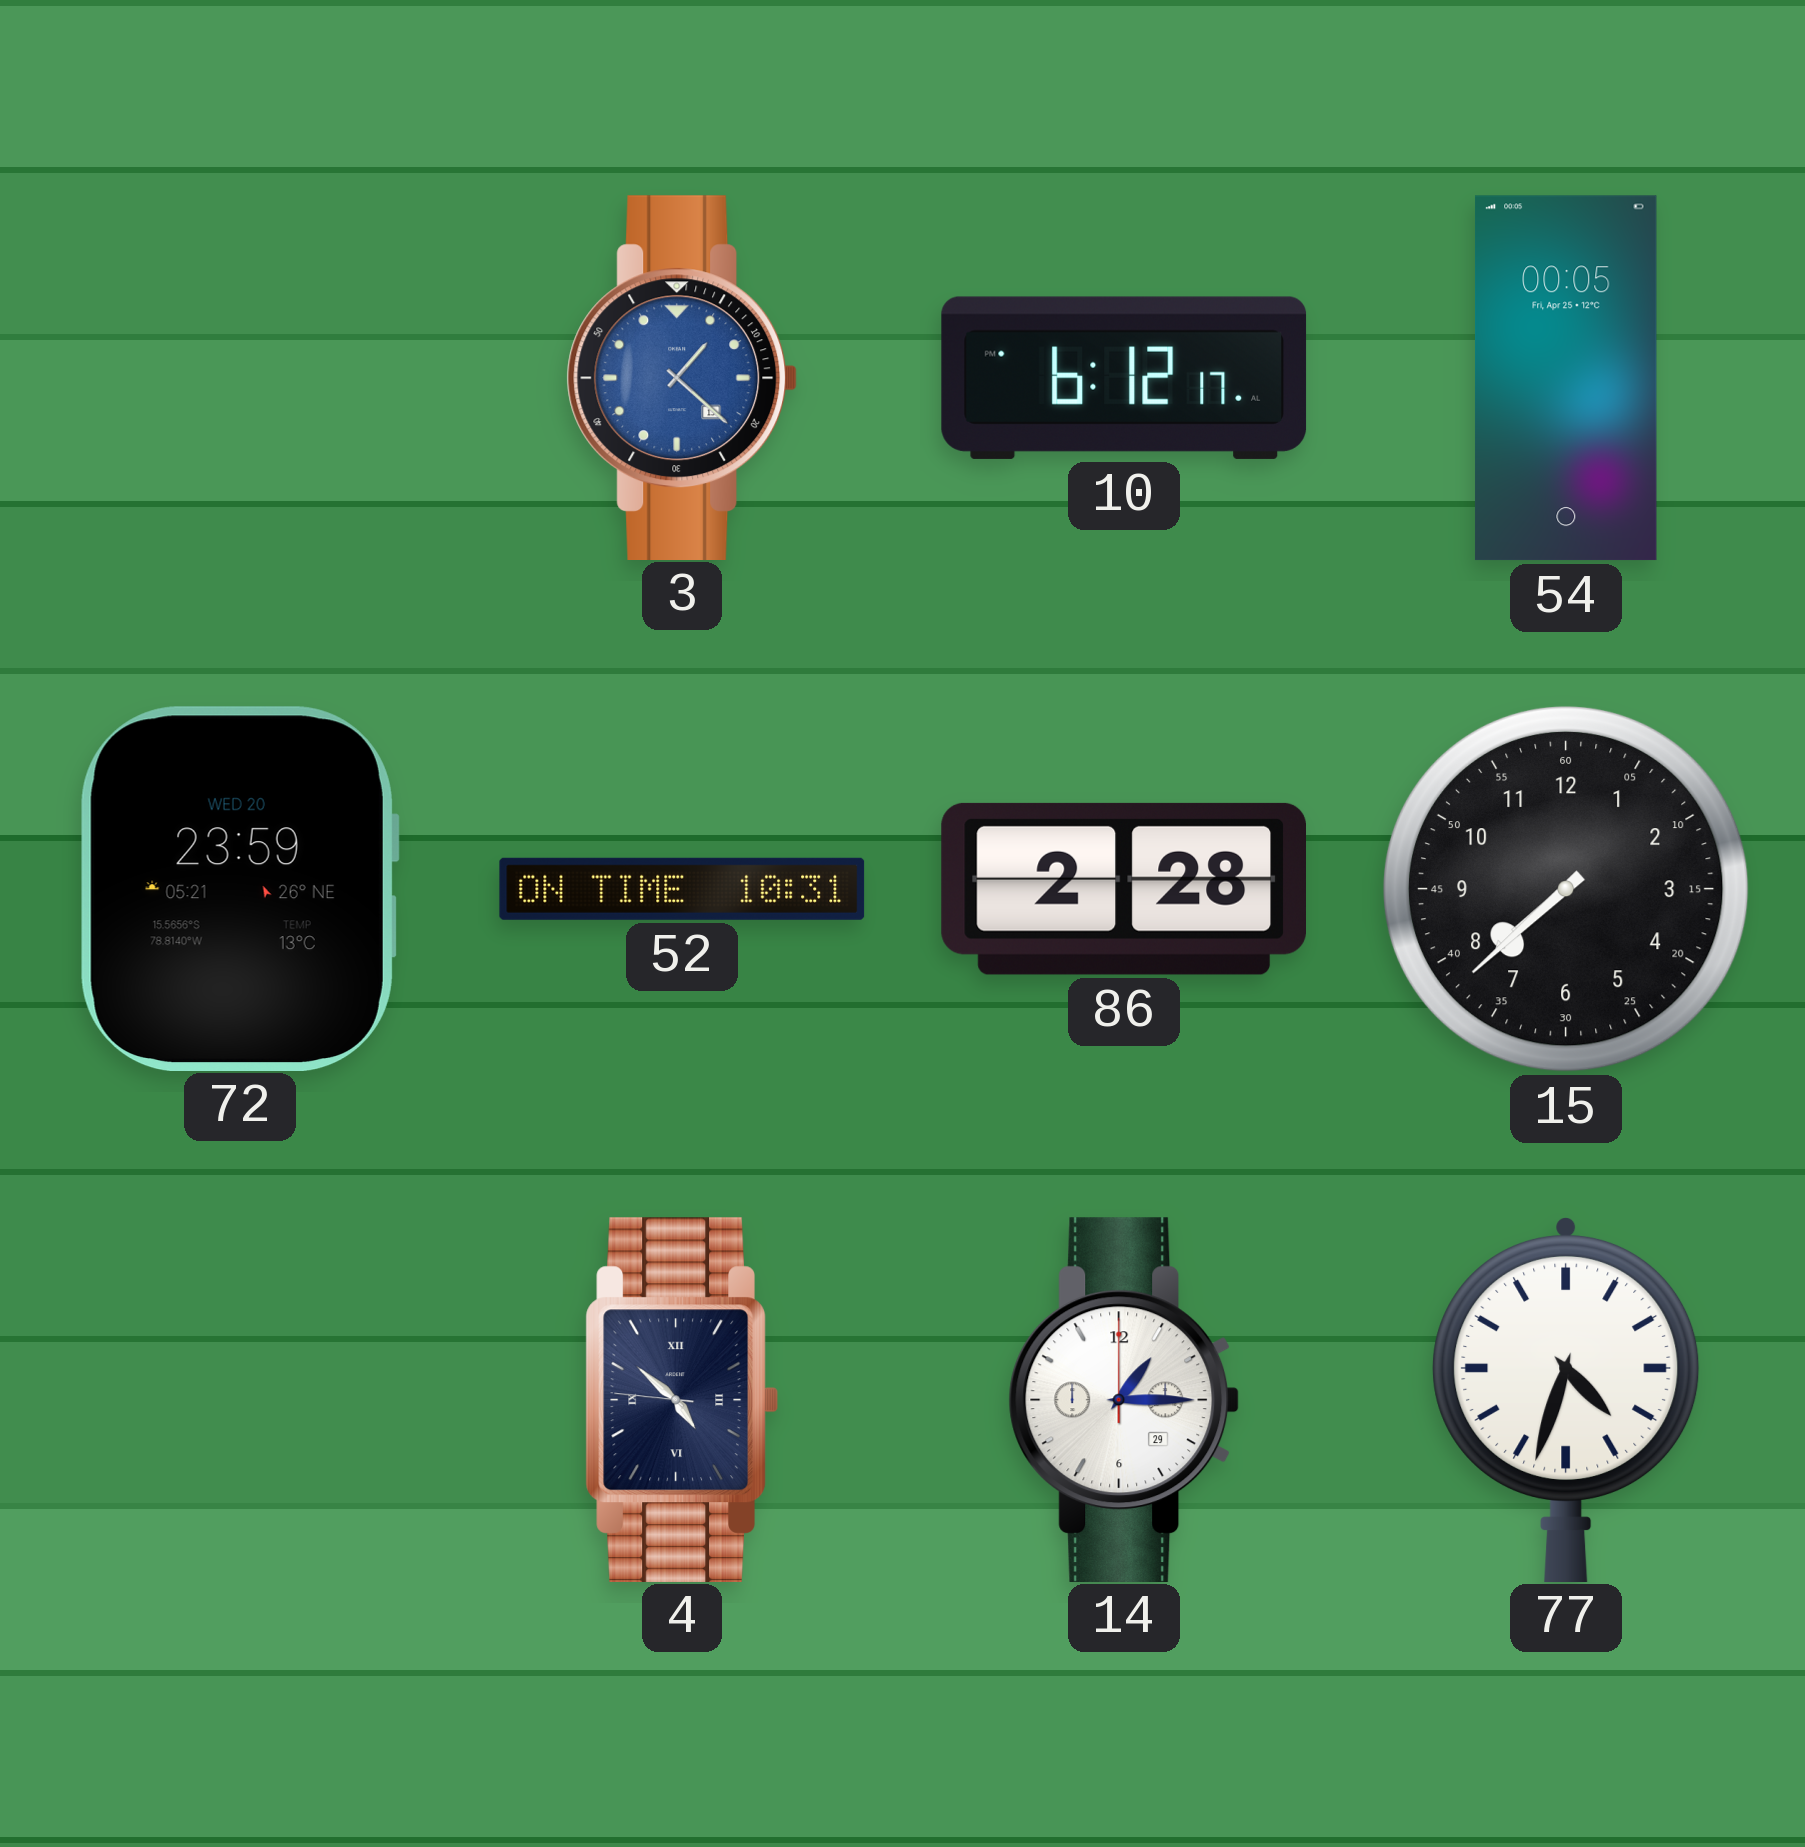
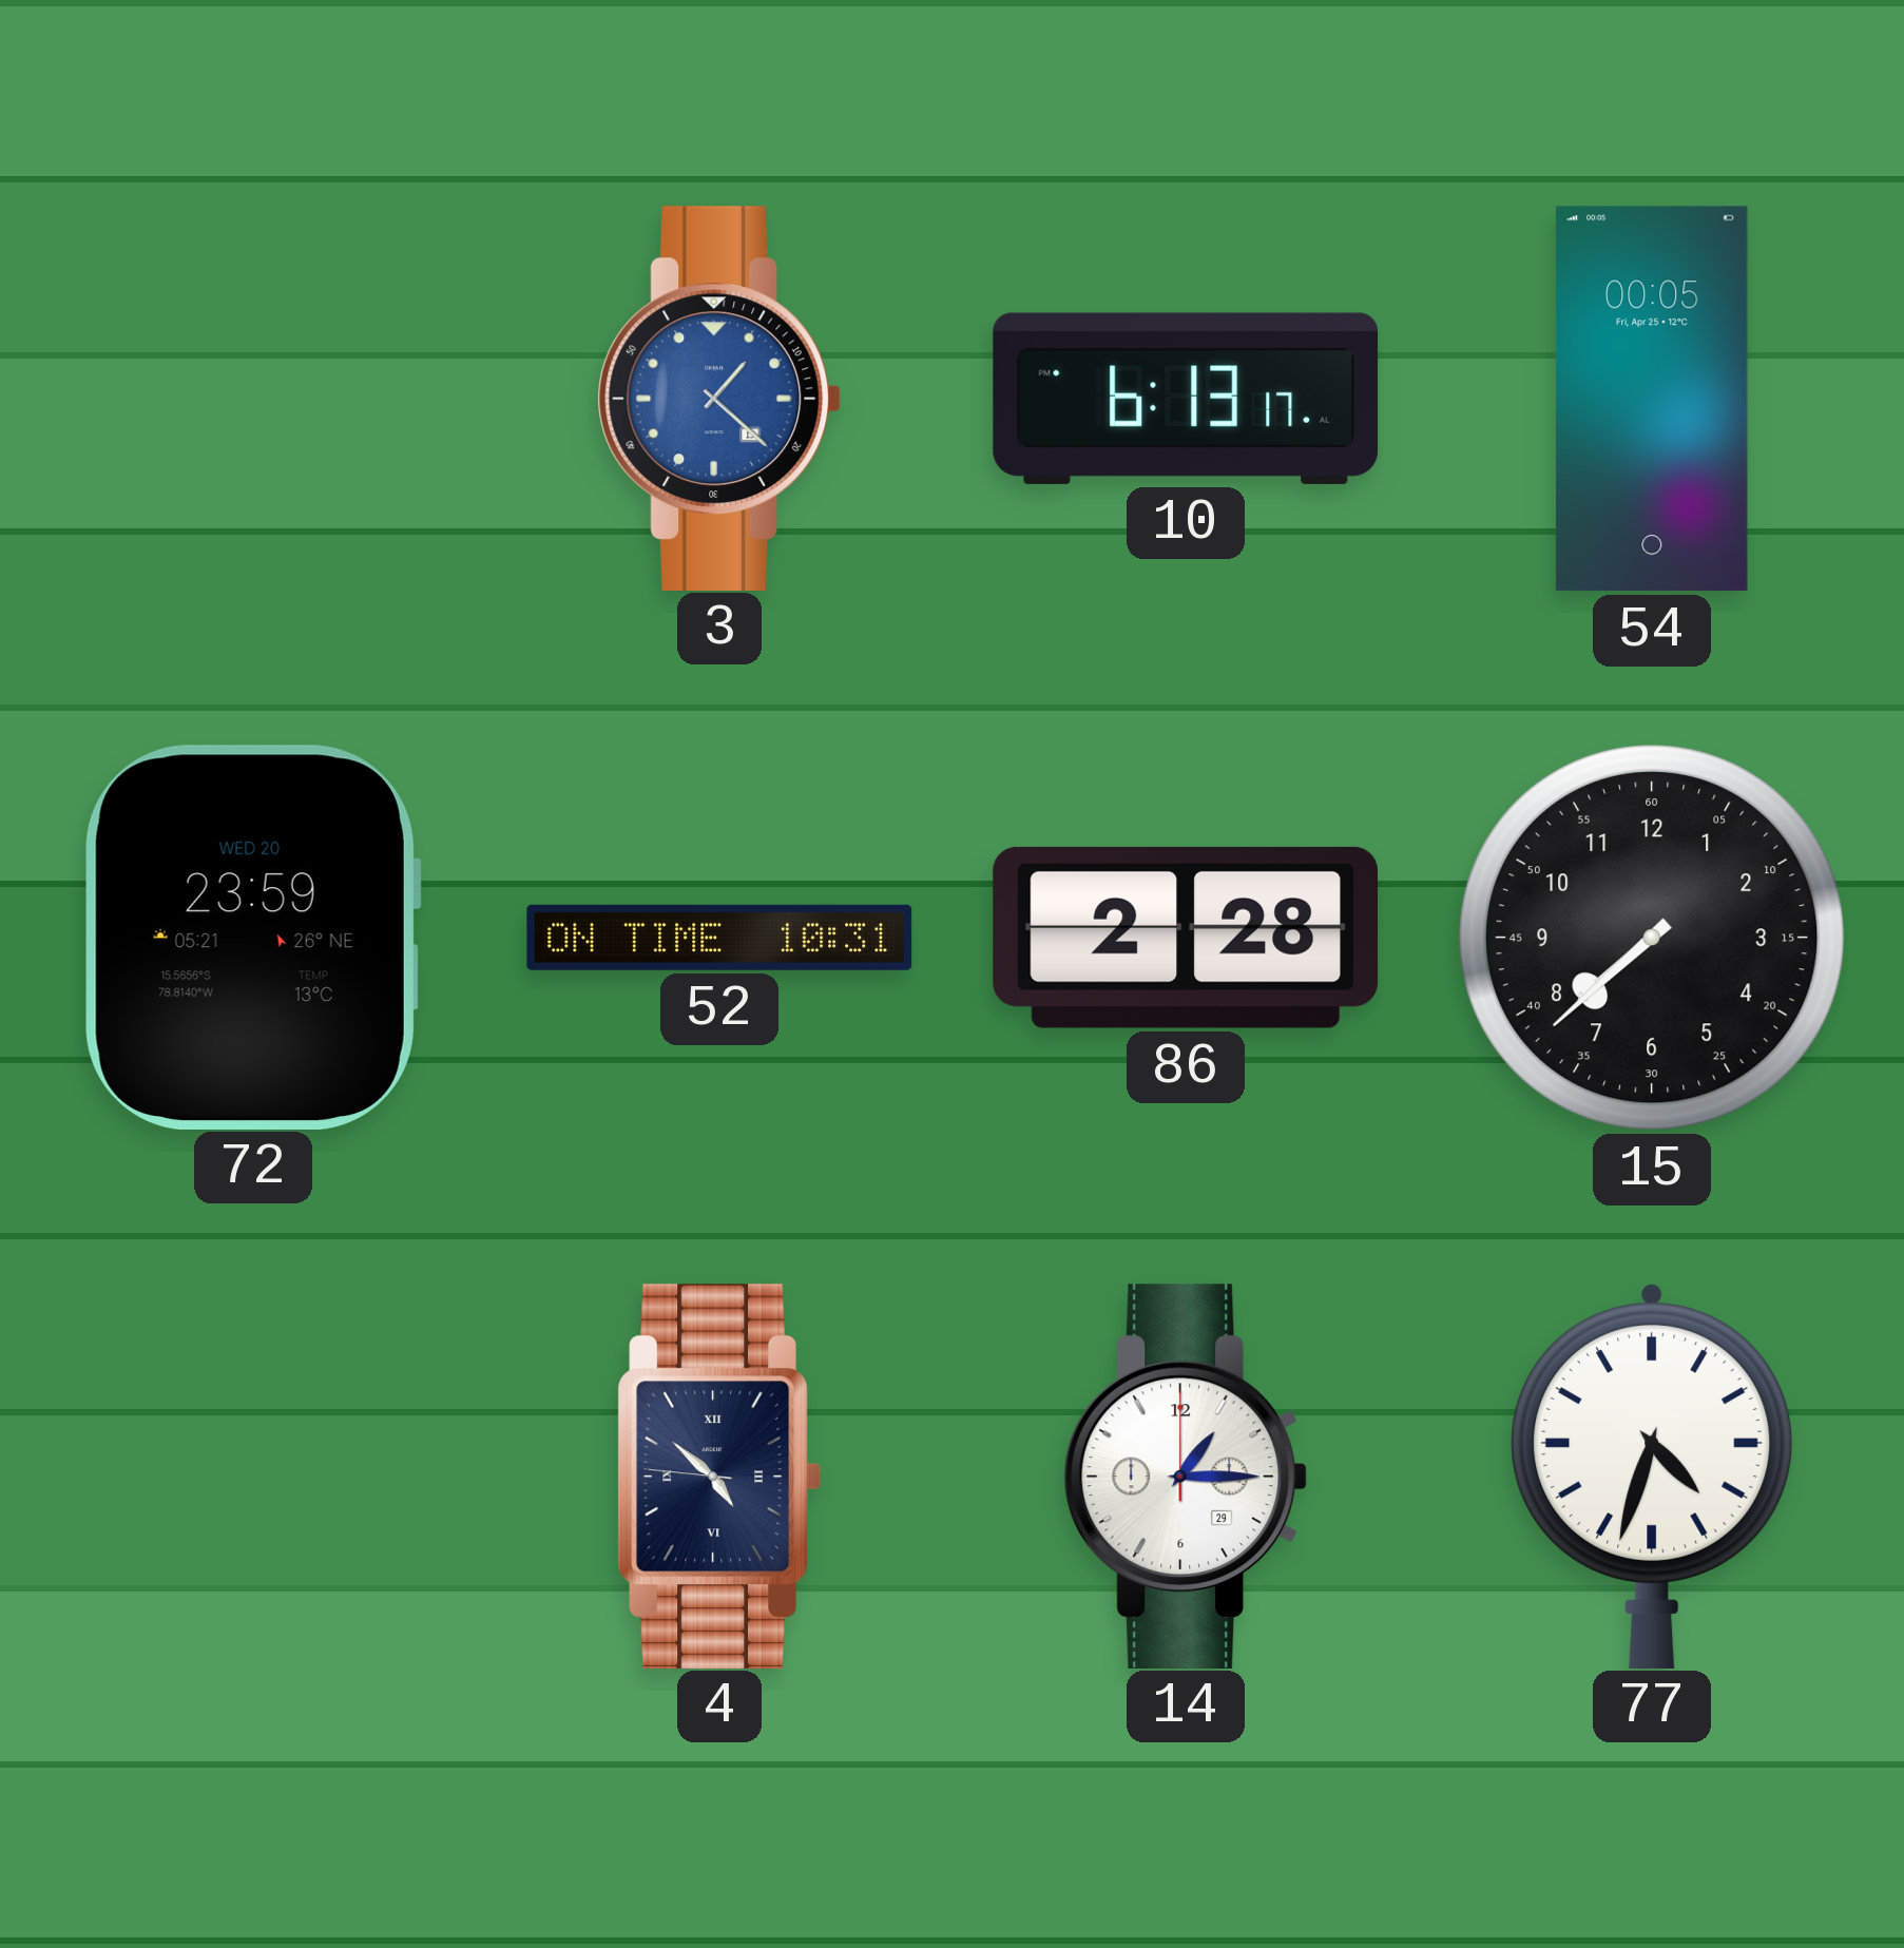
10: 6:12 -> 6:13
